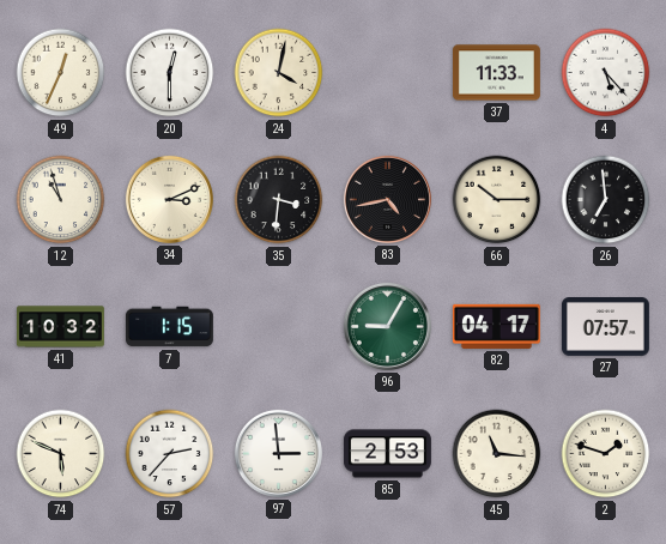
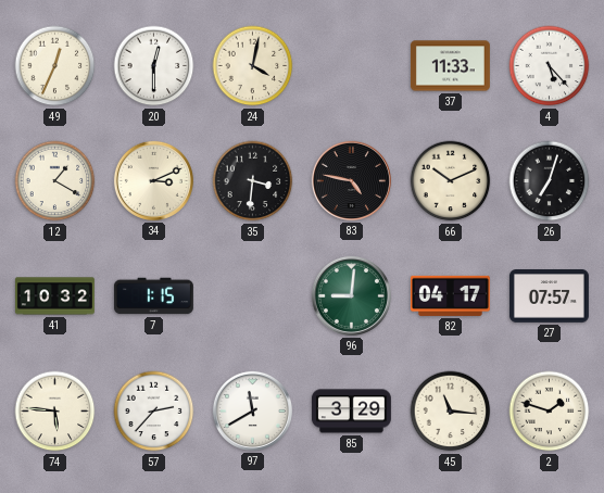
12: 10:57 -> 1:20
83: 4:43 -> 4:47
66: 10:15 -> 10:11
26: 6:59 -> 7:03
96: 9:05 -> 9:01
74: 5:49 -> 5:46
97: 2:59 -> 11:40
85: 2:53 -> 3:29
